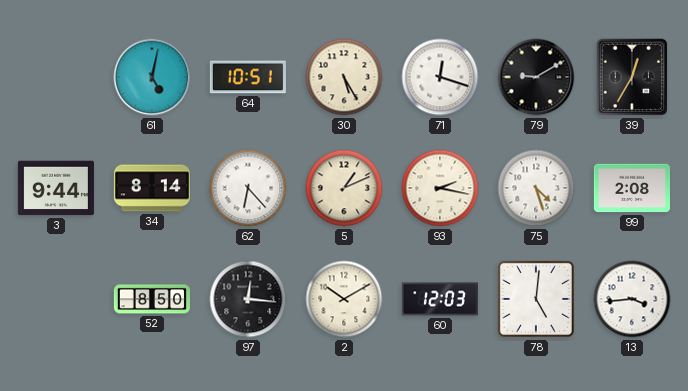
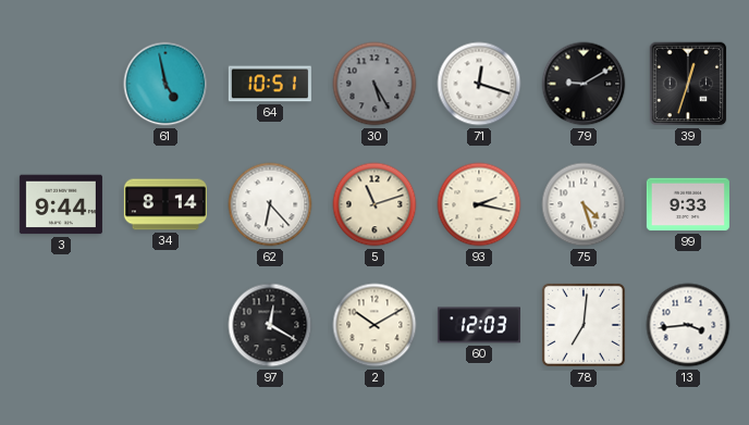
61: 5:02 -> 4:58
30 dial: cream -> grey
39: 12:35 -> 12:33
5: 1:11 -> 11:12
99: 2:08 -> 9:33
52: 8:50 -> none
97: 12:16 -> 12:20
78: 5:01 -> 7:01
